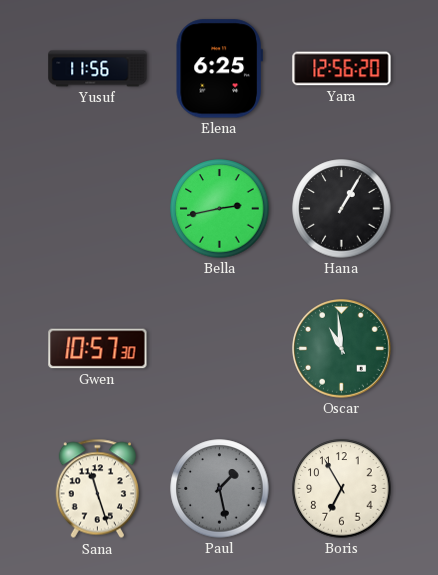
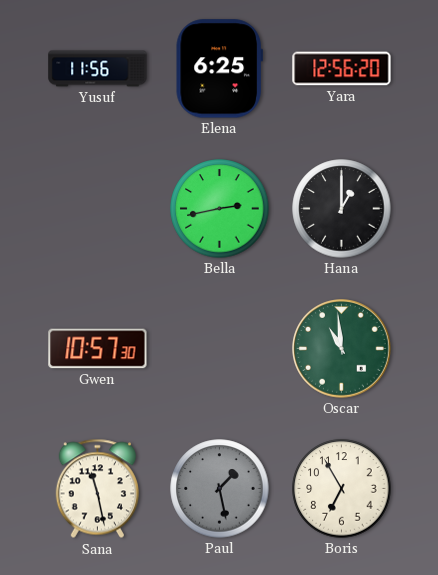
Hana: 1:05 -> 1:00
Sana: 11:27 -> 11:28
